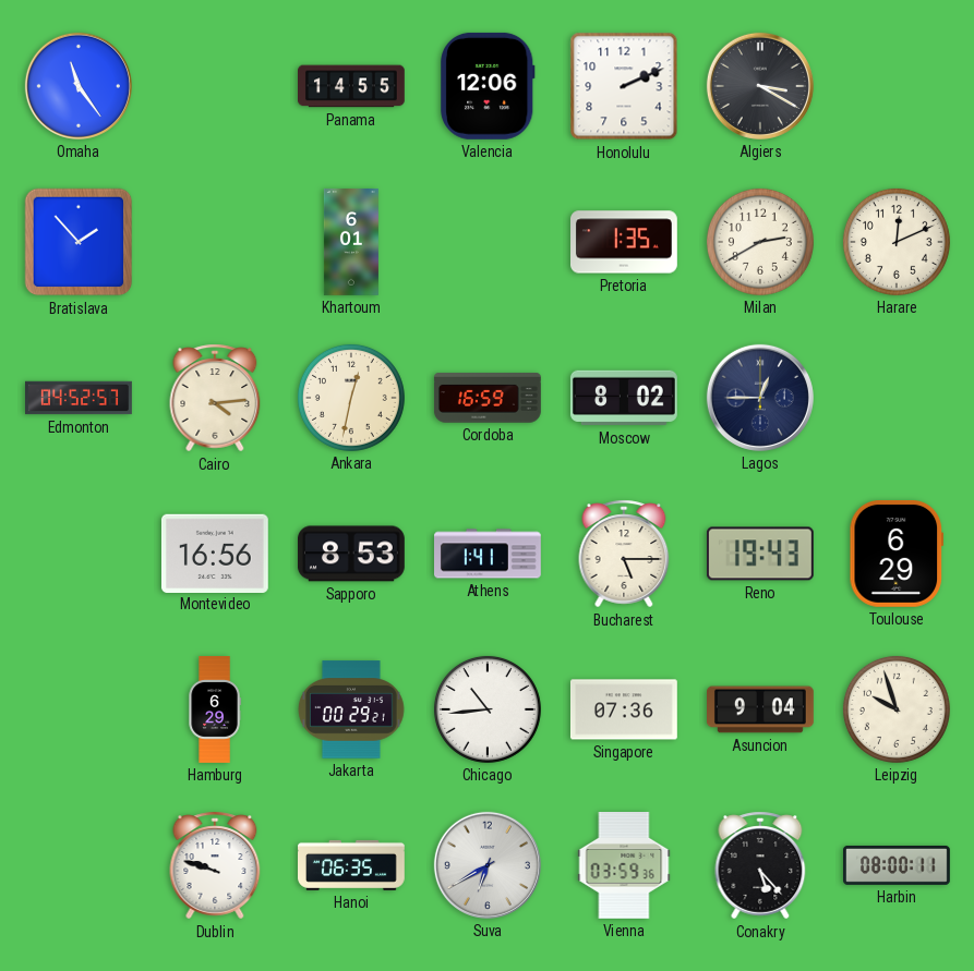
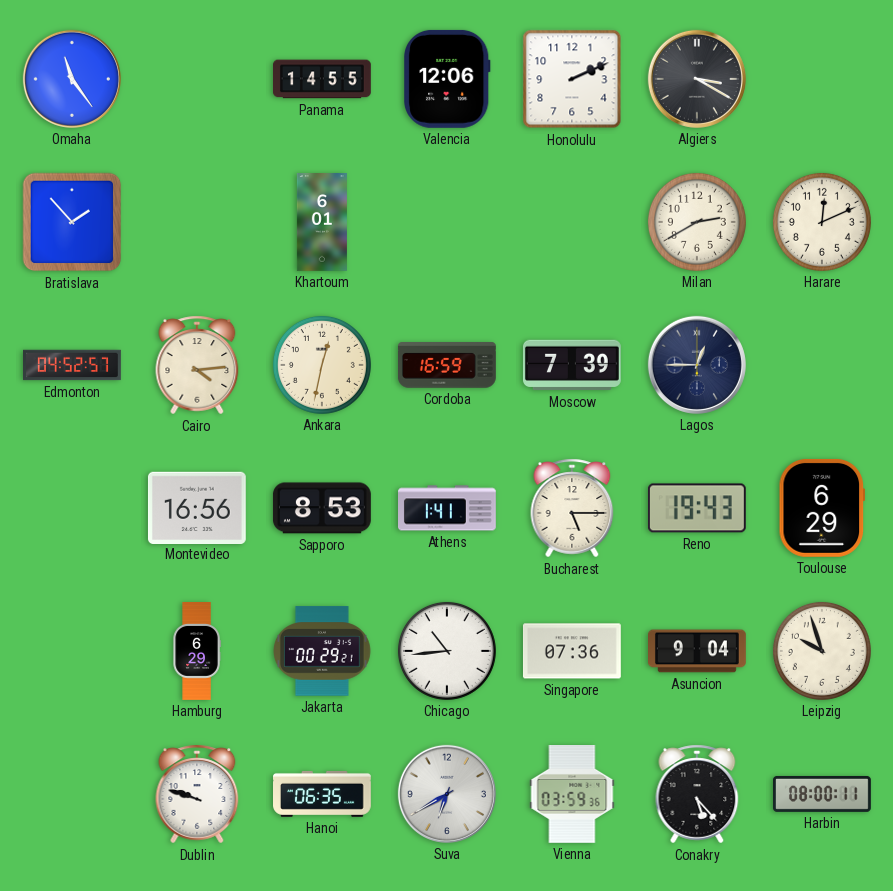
Pretoria: 1:35 -> none
Moscow: 8:02 -> 7:39
